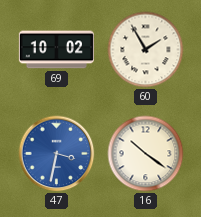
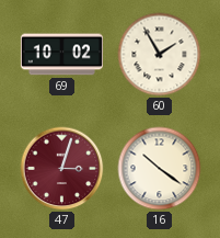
47: 3:32 -> 3:03
47 dial: blue -> burgundy
